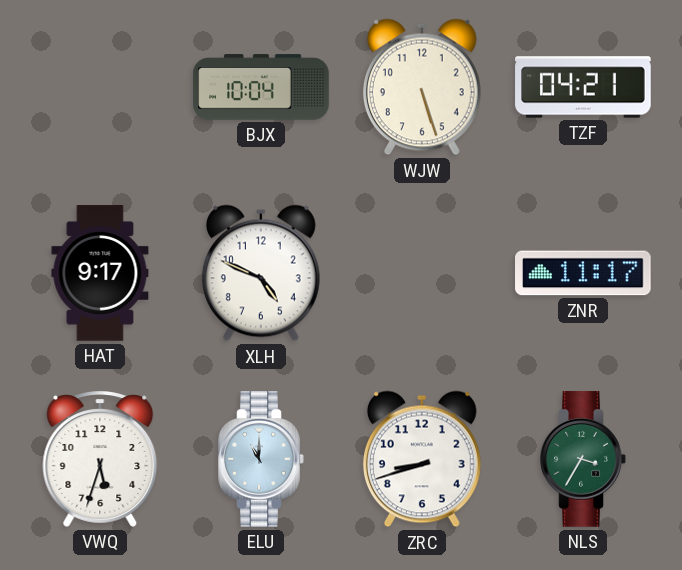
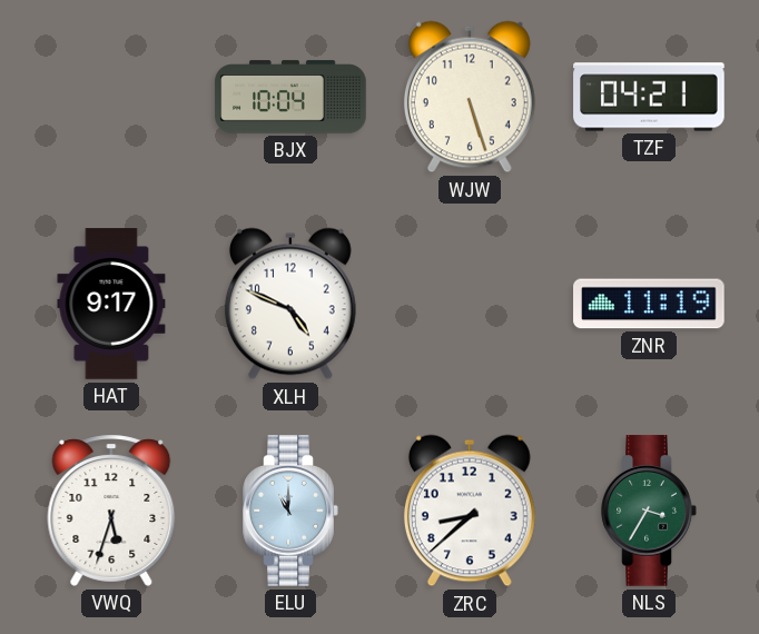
ZNR: 11:17 -> 11:19
ZRC: 8:42 -> 8:38
